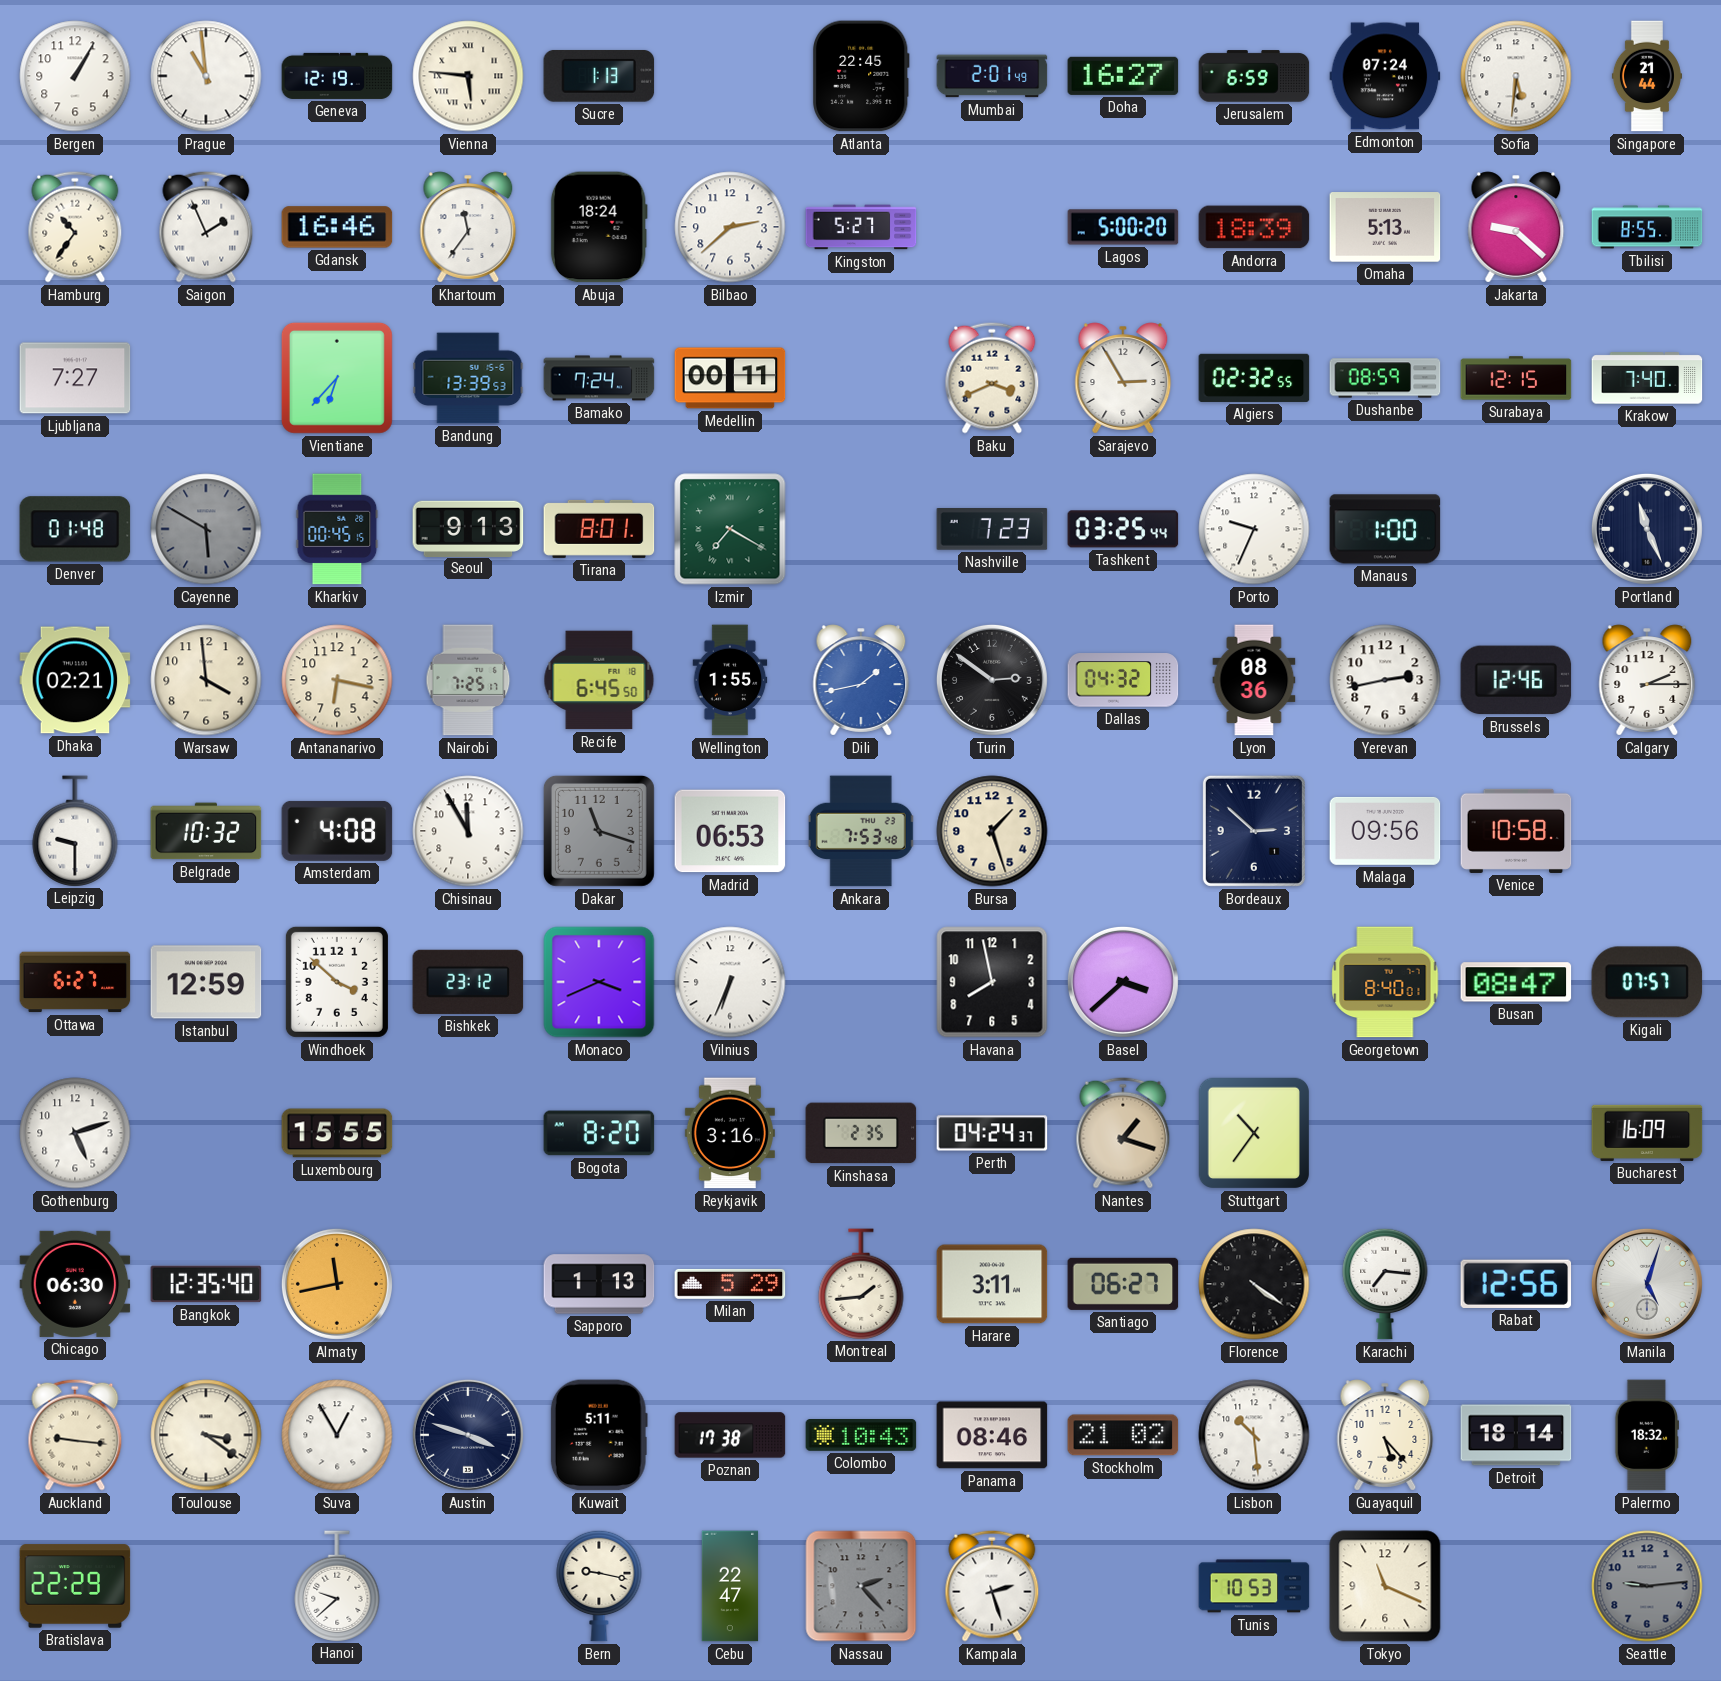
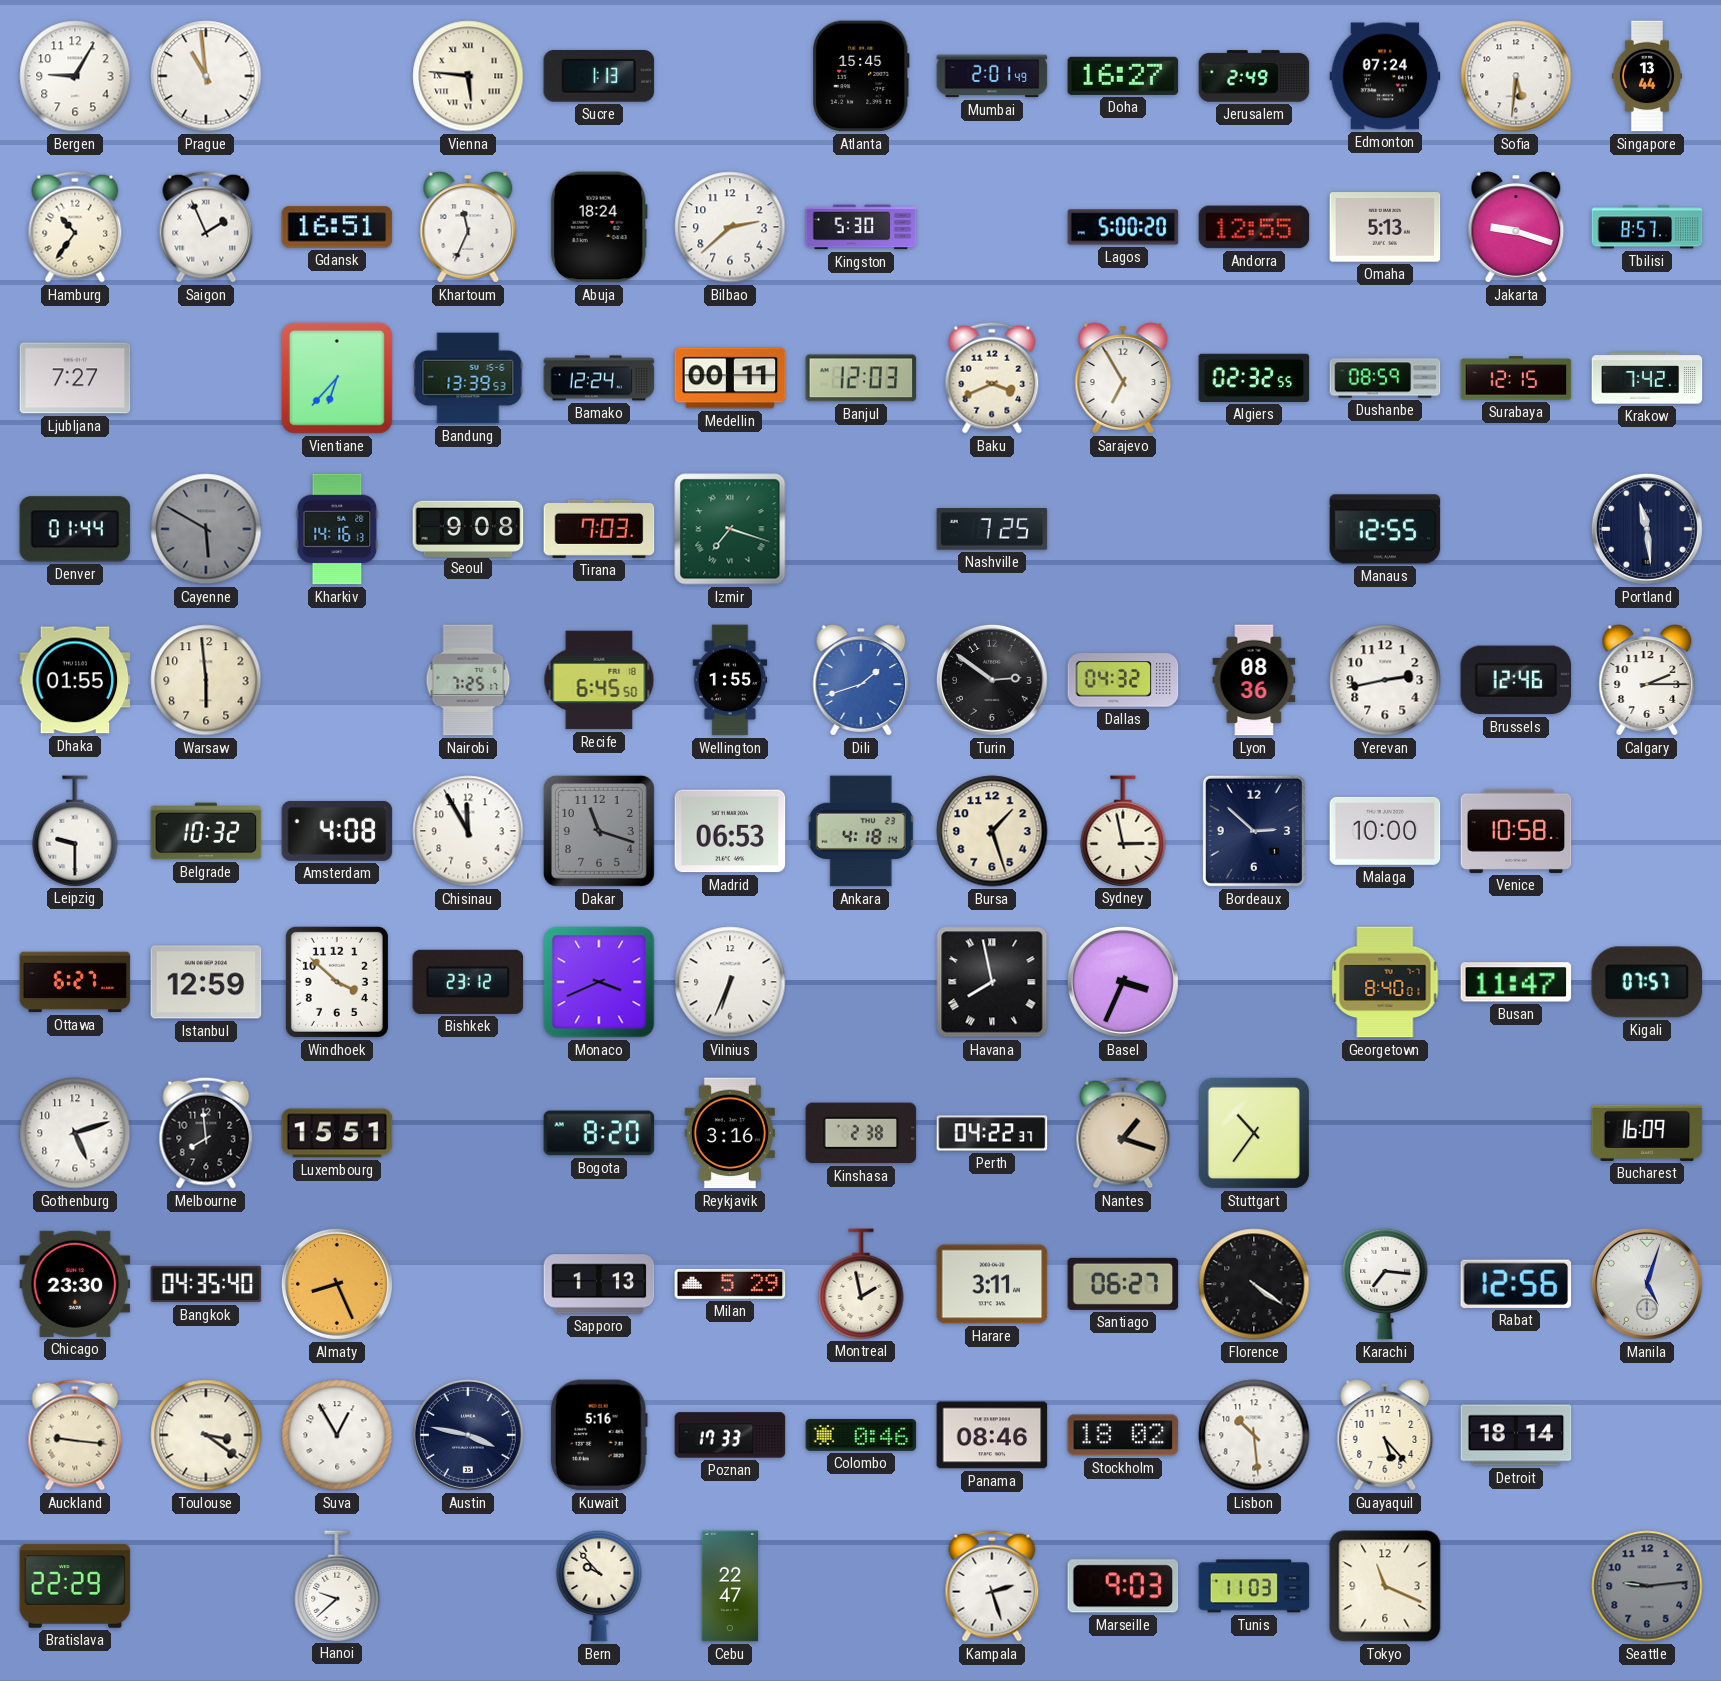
Bergen: 1:05 -> 9:05
Geneva: 12:19 -> none
Atlanta: 22:45 -> 15:45
Jerusalem: 6:59 -> 2:49
Singapore: 21:44 -> 13:44
Gdansk: 16:46 -> 16:51
Khartoum: 11:36 -> 11:34
Kingston: 5:27 -> 5:30
Andorra: 18:39 -> 12:55
Jakarta: 9:22 -> 9:18
Tbilisi: 8:55 -> 8:57
Bamako: 7:24 -> 12:24
Banjul: none -> 12:03
Sarajevo: 2:55 -> 6:55
Krakow: 7:40 -> 7:42
Denver: 01:48 -> 01:44
Kharkiv: 00:45 -> 14:16
Seoul: 9:13 -> 9:08
Tirana: 8:01 -> 7:03
Izmir: 7:20 -> 7:18
Nashville: 7:23 -> 7:25
Tashkent: 03:25 -> none
Porto: 9:34 -> none
Manaus: 1:00 -> 12:55
Portland: 11:26 -> 11:29
Dhaka: 02:21 -> 01:55
Warsaw: 3:59 -> 5:59
Antananarivo: 6:17 -> none
Dili: 1:43 -> 1:42
Ankara: 7:53 -> 4:18
Sydney: none -> 2:58
Malaga: 09:56 -> 10:00
Havana numerals: Arabic -> Roman
Basel: 3:38 -> 3:34
Busan: 08:47 -> 11:47
Melbourne: none -> 7:59
Luxembourg: 15:55 -> 15:51
Kinshasa: 2:35 -> 2:38
Perth: 04:24 -> 04:22
Chicago: 06:30 -> 23:30
Bangkok: 12:35 -> 04:35
Almaty: 11:43 -> 8:26
Montreal: 1:44 -> 1:58
Austin: 3:48 -> 3:47
Kuwait: 5:11 -> 5:16
Poznan: 17:38 -> 17:33
Colombo: 10:43 -> 0:46
Stockholm: 21:02 -> 18:02
Palermo: 18:32 -> none
Bern: 9:17 -> 9:53
Nassau: 2:23 -> none
Marseille: none -> 9:03
Tunis: 10:53 -> 11:03
